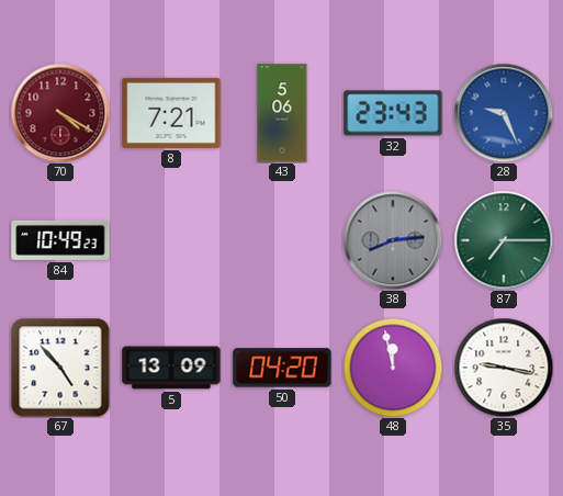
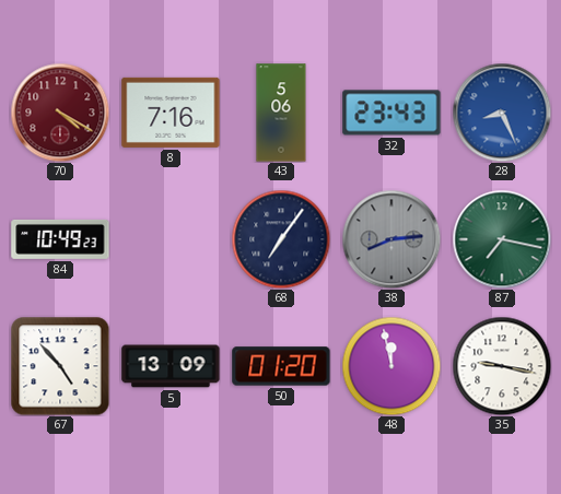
8: 7:21 -> 7:16
28: 9:26 -> 8:26
68: none -> 7:06
87: 7:15 -> 7:17
50: 04:20 -> 01:20
